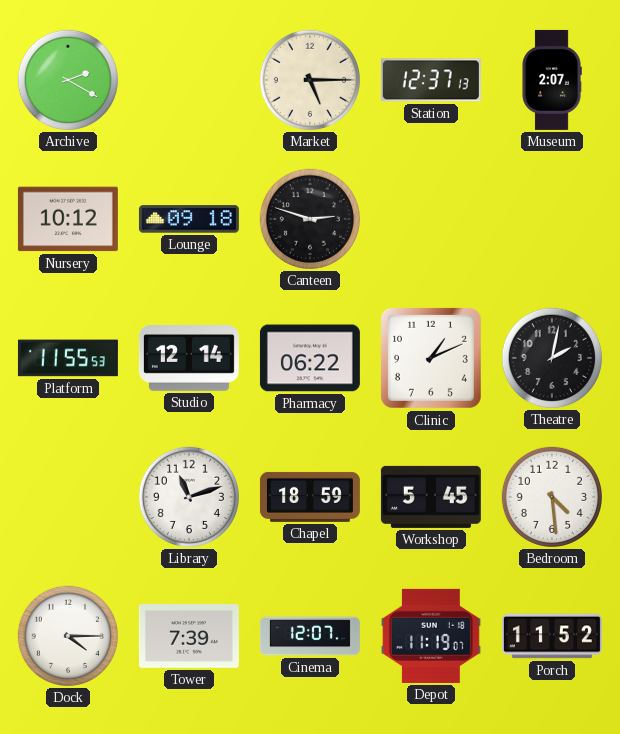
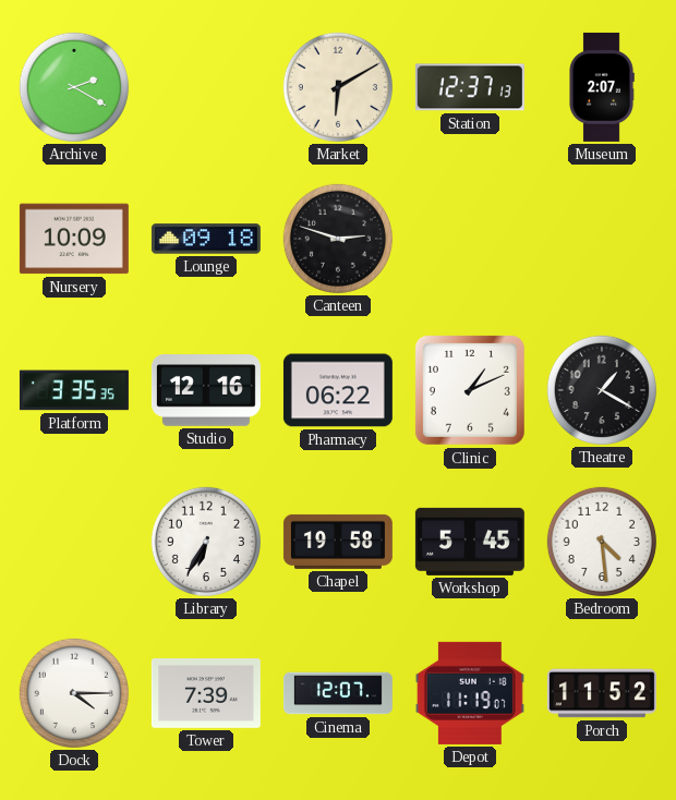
Market: 5:15 -> 6:10
Nursery: 10:12 -> 10:09
Platform: 11:55 -> 3:35
Studio: 12:14 -> 12:16
Theatre: 2:02 -> 1:20
Library: 11:12 -> 6:35
Chapel: 18:59 -> 19:58
